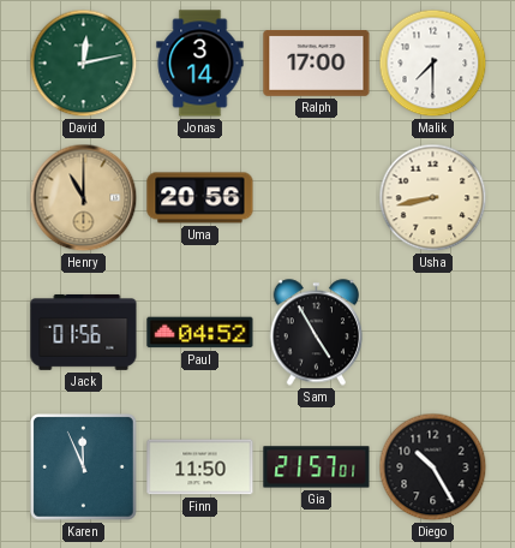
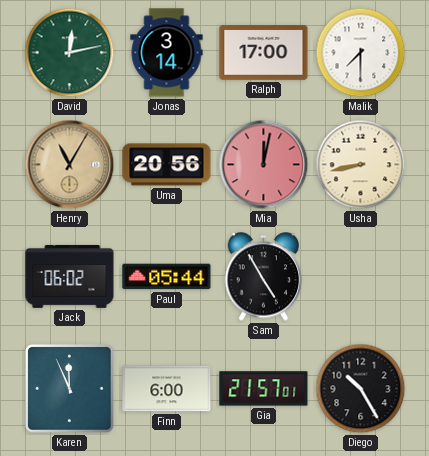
Henry: 11:00 -> 11:05
Mia: none -> 12:02
Jack: 01:56 -> 06:02
Paul: 04:52 -> 05:44
Finn: 11:50 -> 6:00
